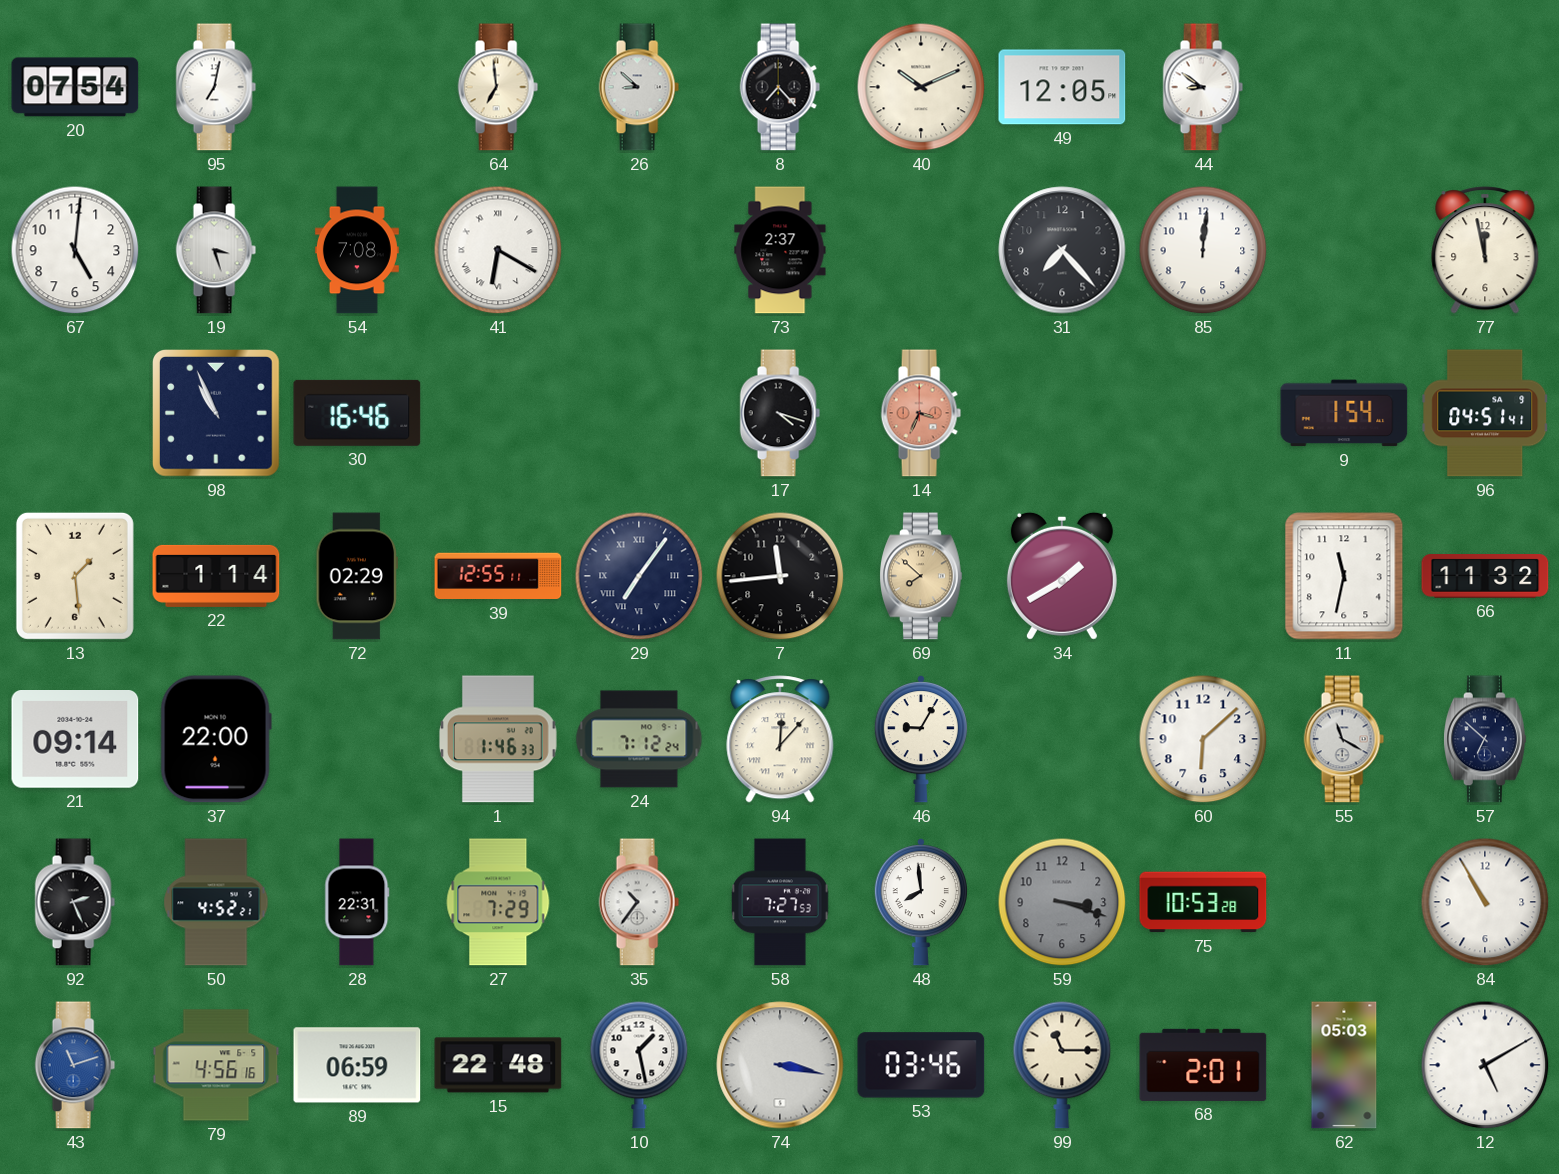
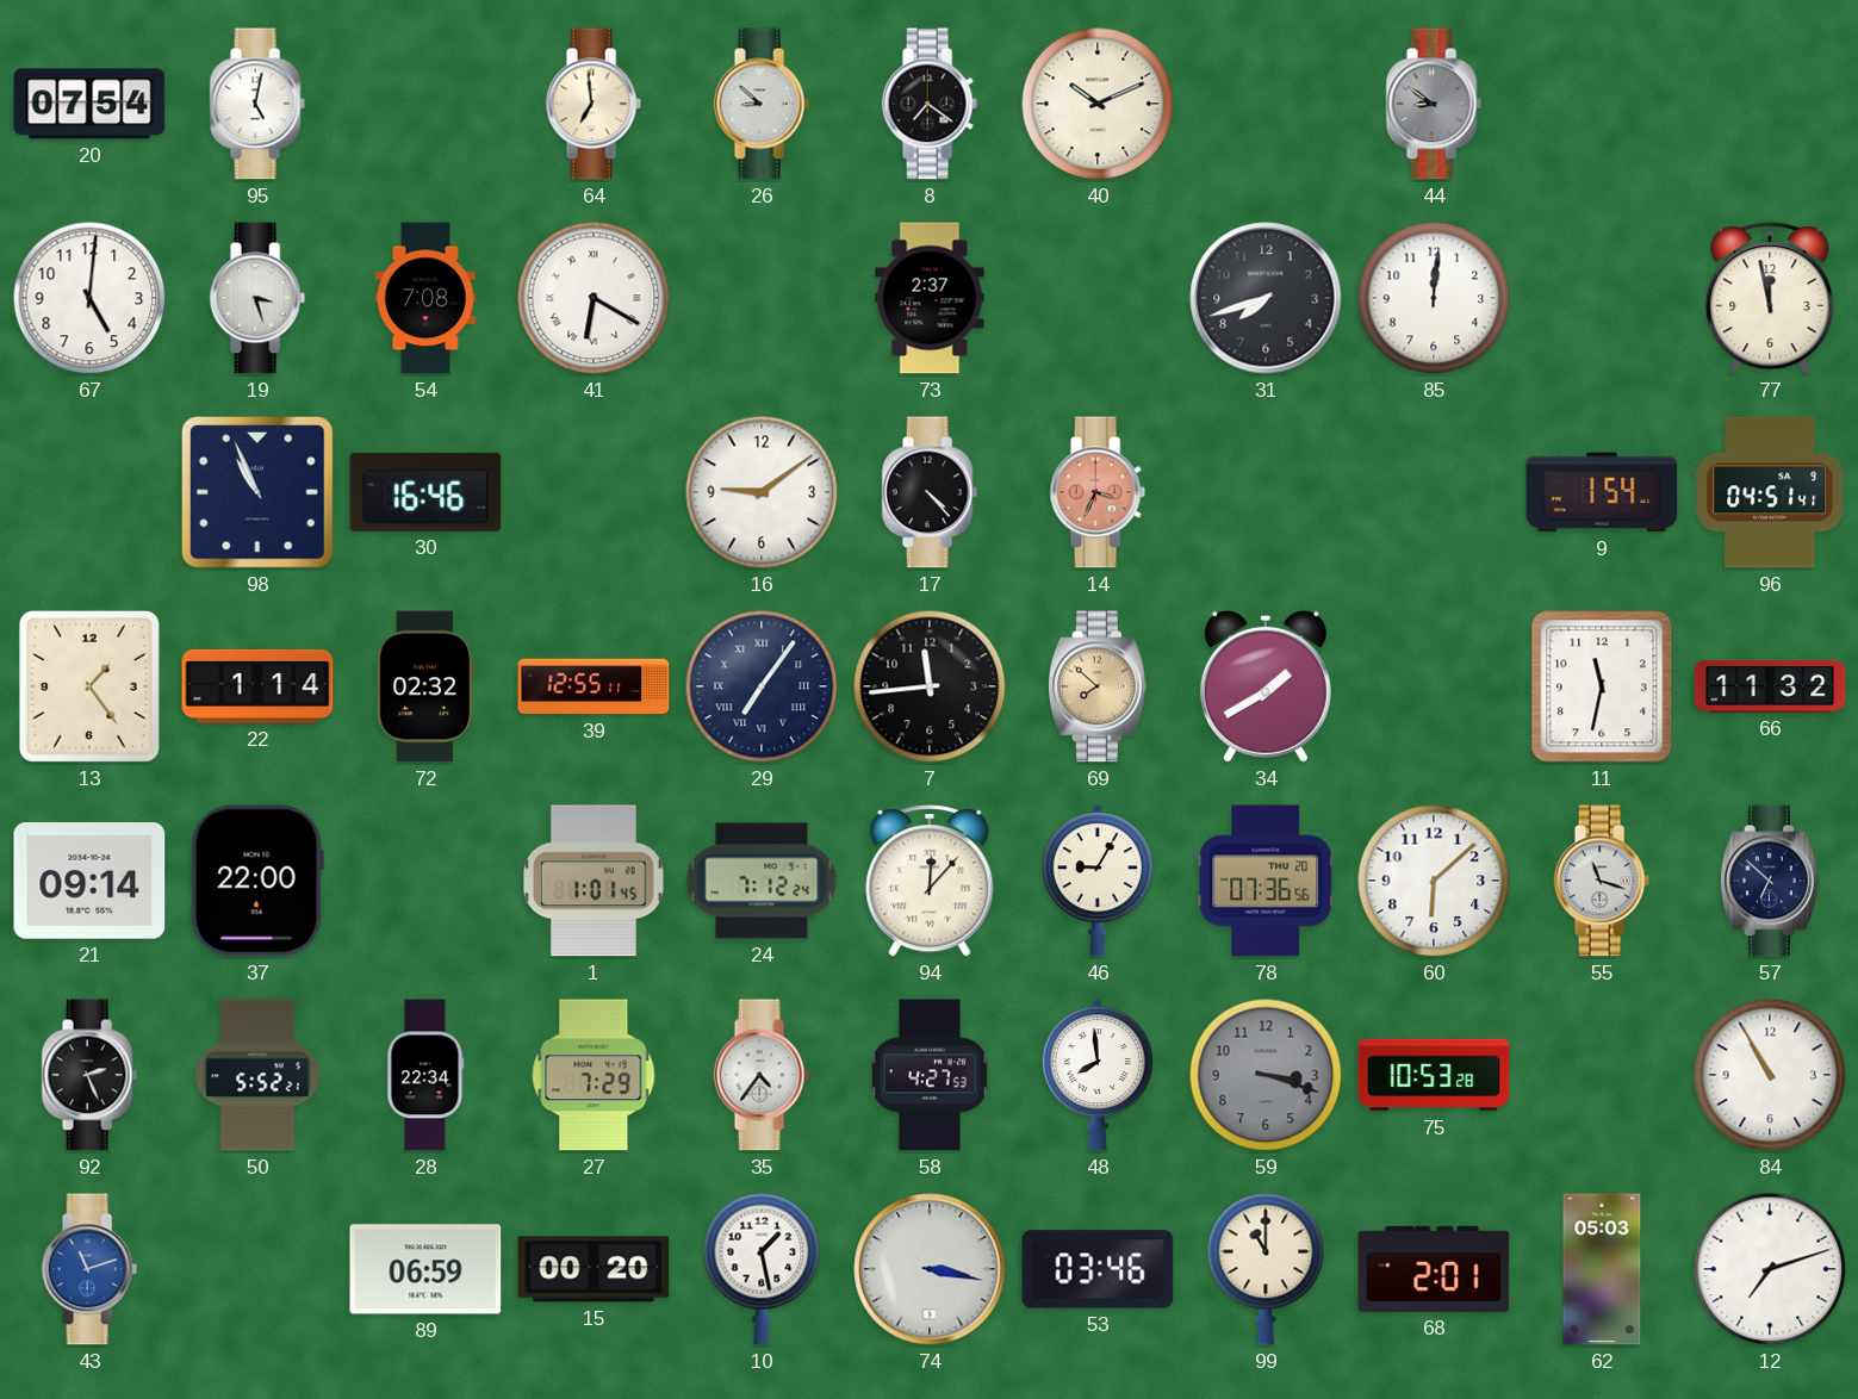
95: 7:02 -> 5:02
8: 7:23 -> 7:21
49: 12:05 -> none
44 dial: white -> grey
31: 7:23 -> 7:42
16: none -> 9:09
17: 4:18 -> 4:23
13: 1:29 -> 1:24
72: 02:29 -> 02:32
1: 1:46 -> 1:01
78: none -> 07:36
55: 11:20 -> 11:18
50: 4:52 -> 5:52
28: 22:31 -> 22:34
35: 10:36 -> 4:36
58: 7:27 -> 4:27
79: 4:56 -> none
15: 22:48 -> 00:20
99: 11:15 -> 11:00
12: 5:10 -> 7:12
